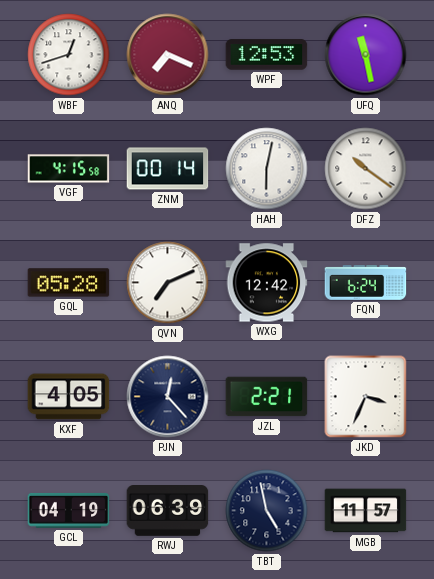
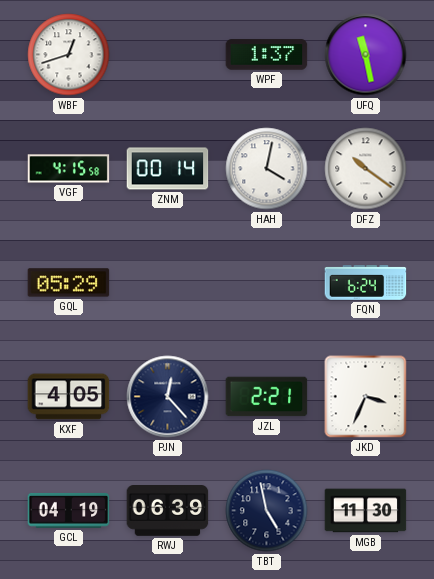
ANQ: 7:19 -> none
WPF: 12:53 -> 1:37
HAH: 6:02 -> 4:02
GQL: 05:28 -> 05:29
QVN: 7:11 -> none
WXG: 12:42 -> none
MGB: 11:57 -> 11:30
